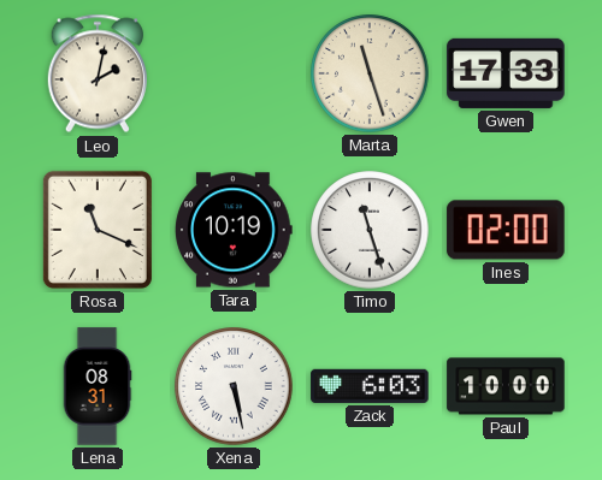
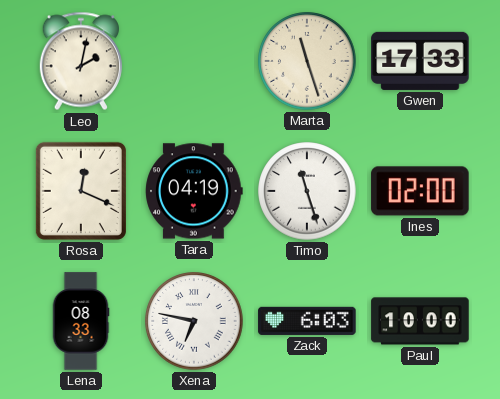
Rosa: 11:19 -> 12:19
Tara: 10:19 -> 04:19
Lena: 08:31 -> 08:33
Xena: 5:28 -> 6:47
